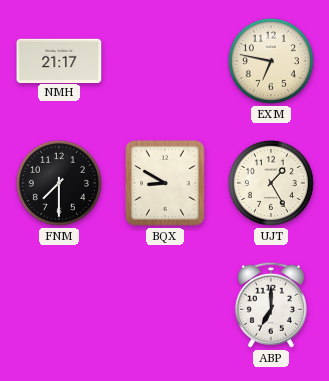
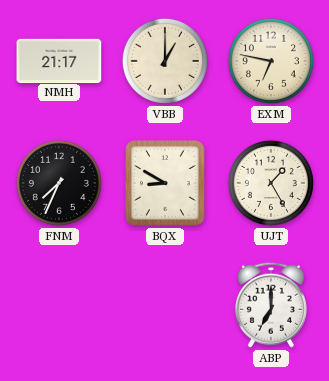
VBB: none -> 1:00
FNM: 7:30 -> 7:34
